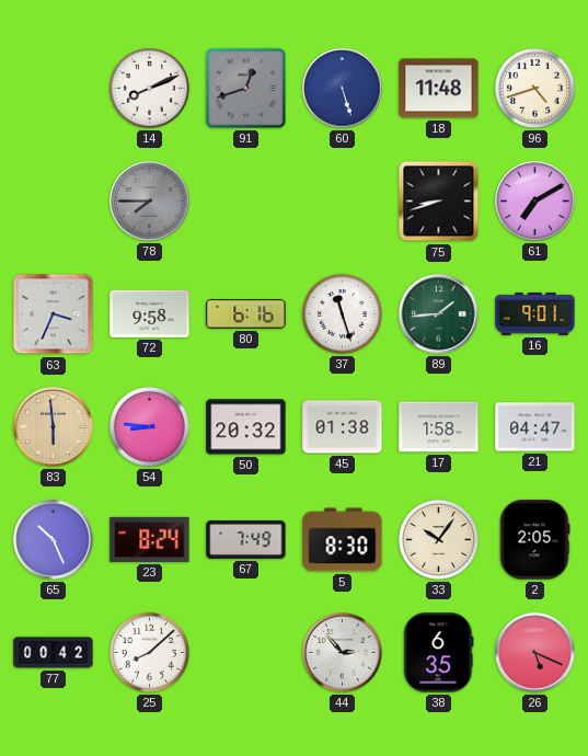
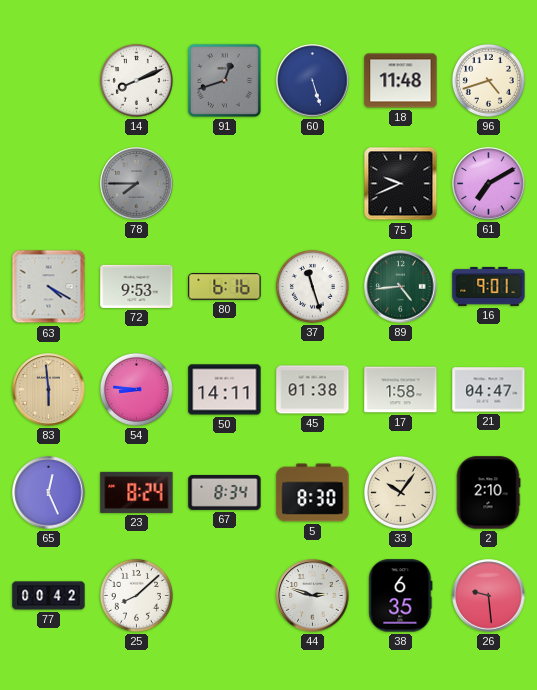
75: 8:42 -> 9:41
63: 3:34 -> 4:20
72: 9:58 -> 9:53
89: 1:44 -> 4:44
50: 20:32 -> 14:11
65: 10:26 -> 12:26
67: 7:49 -> 8:34
2: 2:05 -> 2:10
44: 2:53 -> 2:48
26: 5:19 -> 9:29
